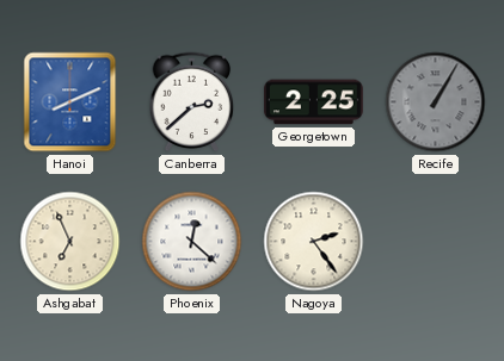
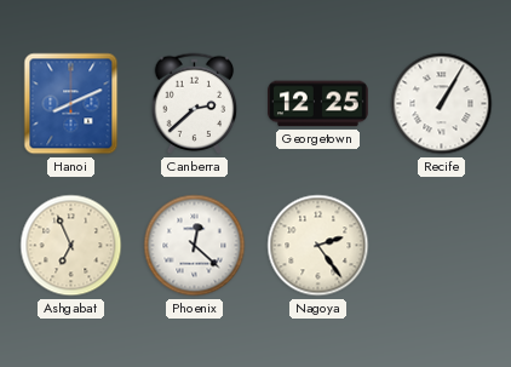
Georgetown: 2:25 -> 12:25
Recife dial: grey -> white
